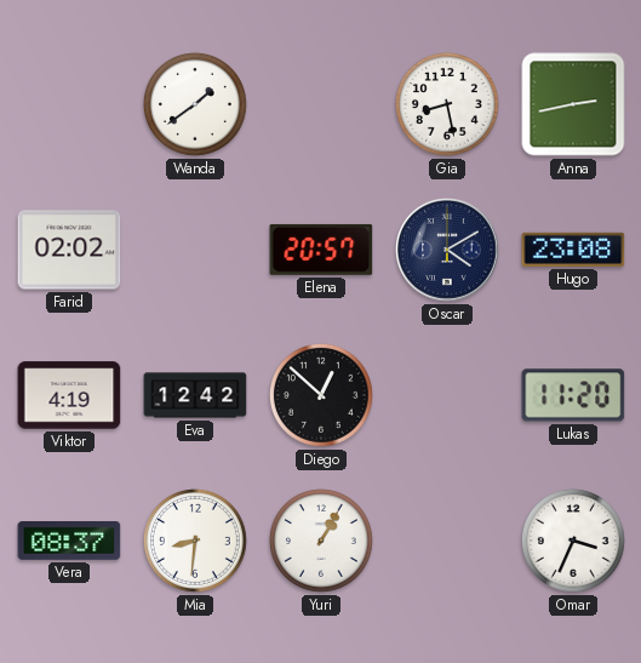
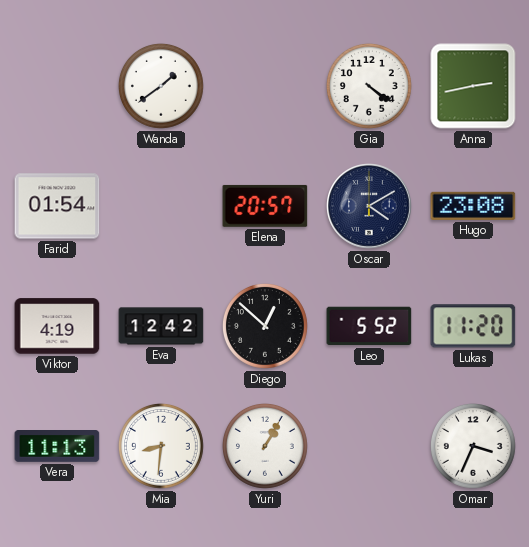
Gia: 8:28 -> 4:21
Farid: 02:02 -> 01:54
Leo: none -> 5:52
Vera: 08:37 -> 11:13
